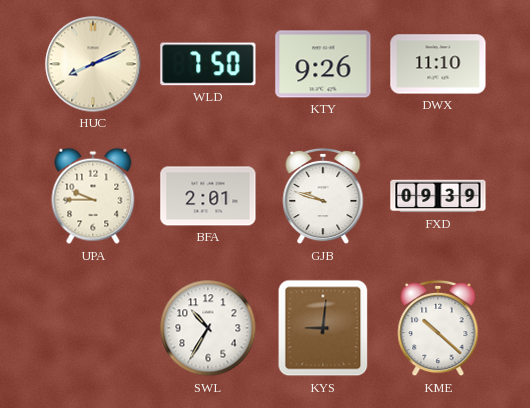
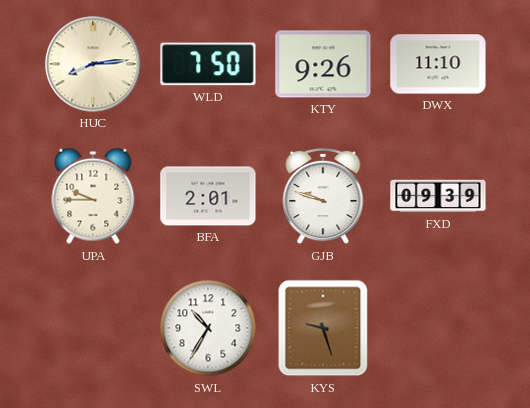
HUC: 8:11 -> 8:14
KYS: 9:01 -> 9:27
KME: 10:22 -> none
